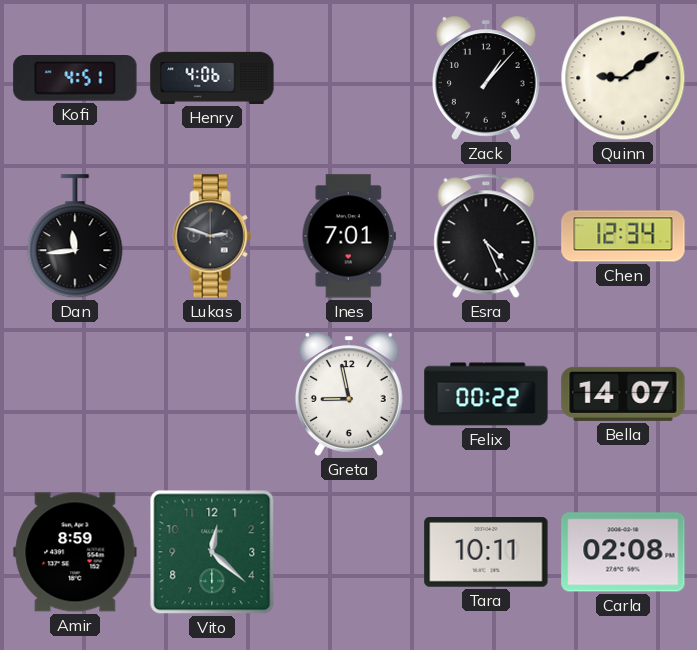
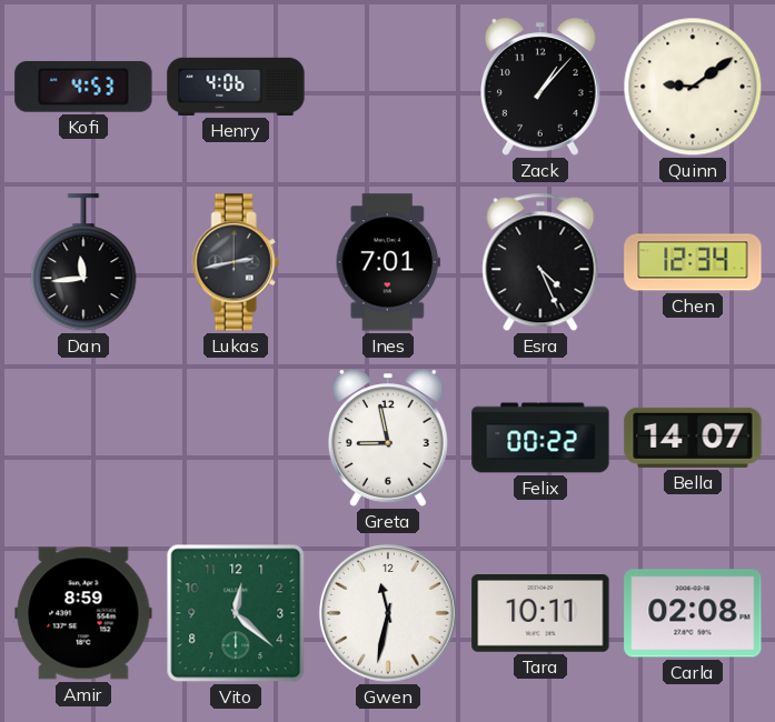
Kofi: 4:51 -> 4:53
Lukas: 2:48 -> 2:43
Gwen: none -> 11:32
